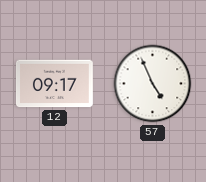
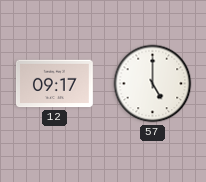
57: 4:56 -> 5:00
